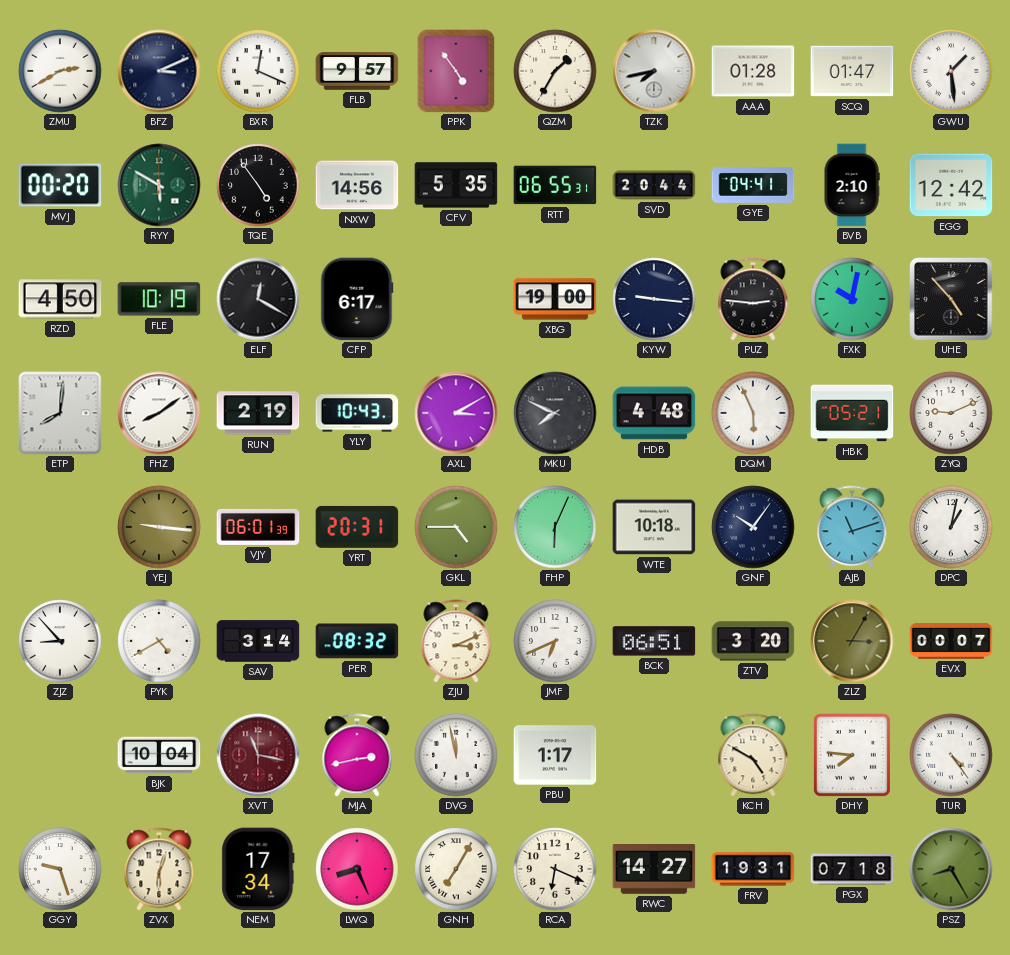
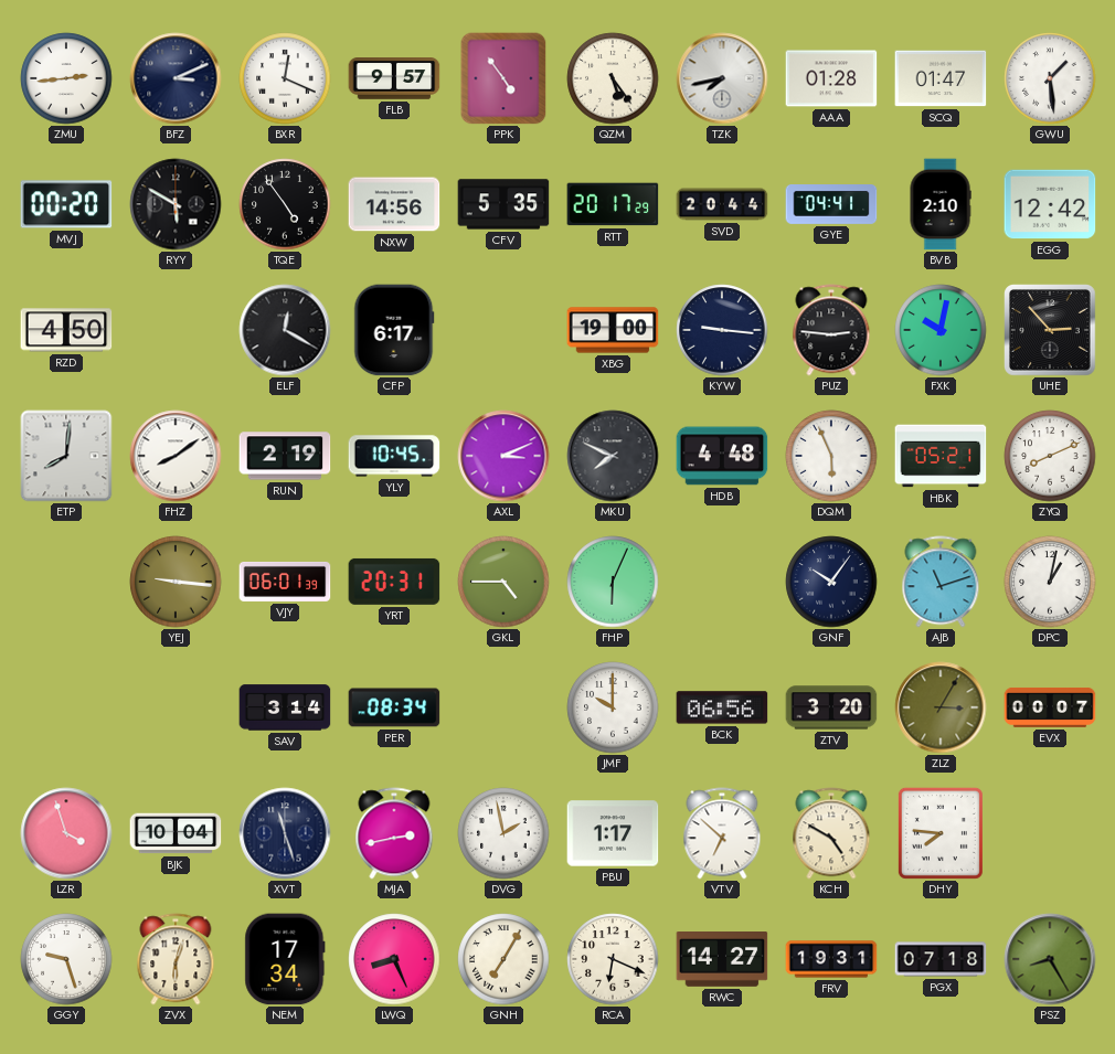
ZMU: 2:40 -> 2:44
QZM: 1:35 -> 5:24
RYY dial: green -> black
RTT: 06:55 -> 20:17
FLE: 10:19 -> none
UHE: 4:53 -> 2:53
YLY: 10:43 -> 10:45
AXL: 3:10 -> 3:11
ZYQ: 9:11 -> 8:11
WTE: 10:18 -> none
ZJZ: 8:53 -> none
PYK: 4:40 -> none
PER: 08:32 -> 08:34
ZJU: 3:11 -> none
JMF: 6:41 -> 10:00
BCK: 06:51 -> 06:56
LZR: none -> 3:57
XVT: 11:17 -> 11:27
XVT dial: burgundy -> navy
DVG: 11:58 -> 1:58
VTV: none -> 6:52
TUR: 4:24 -> none
